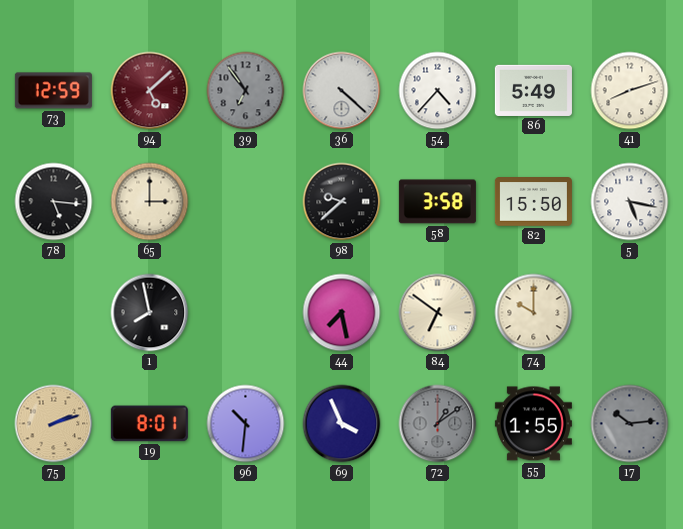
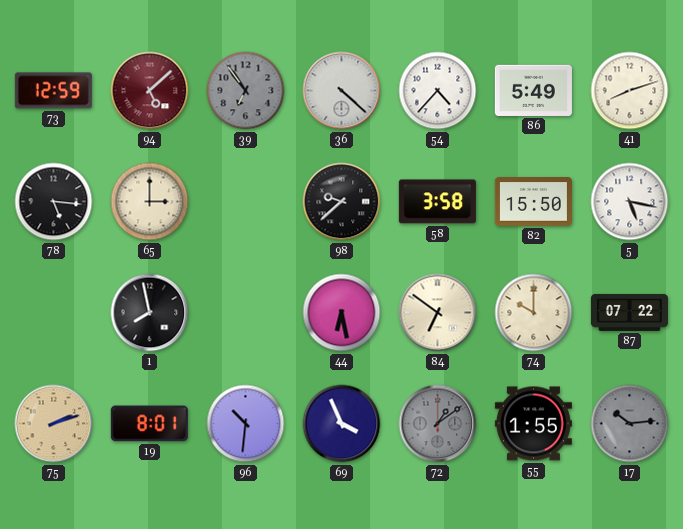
44: 7:28 -> 6:28
87: none -> 07:22
